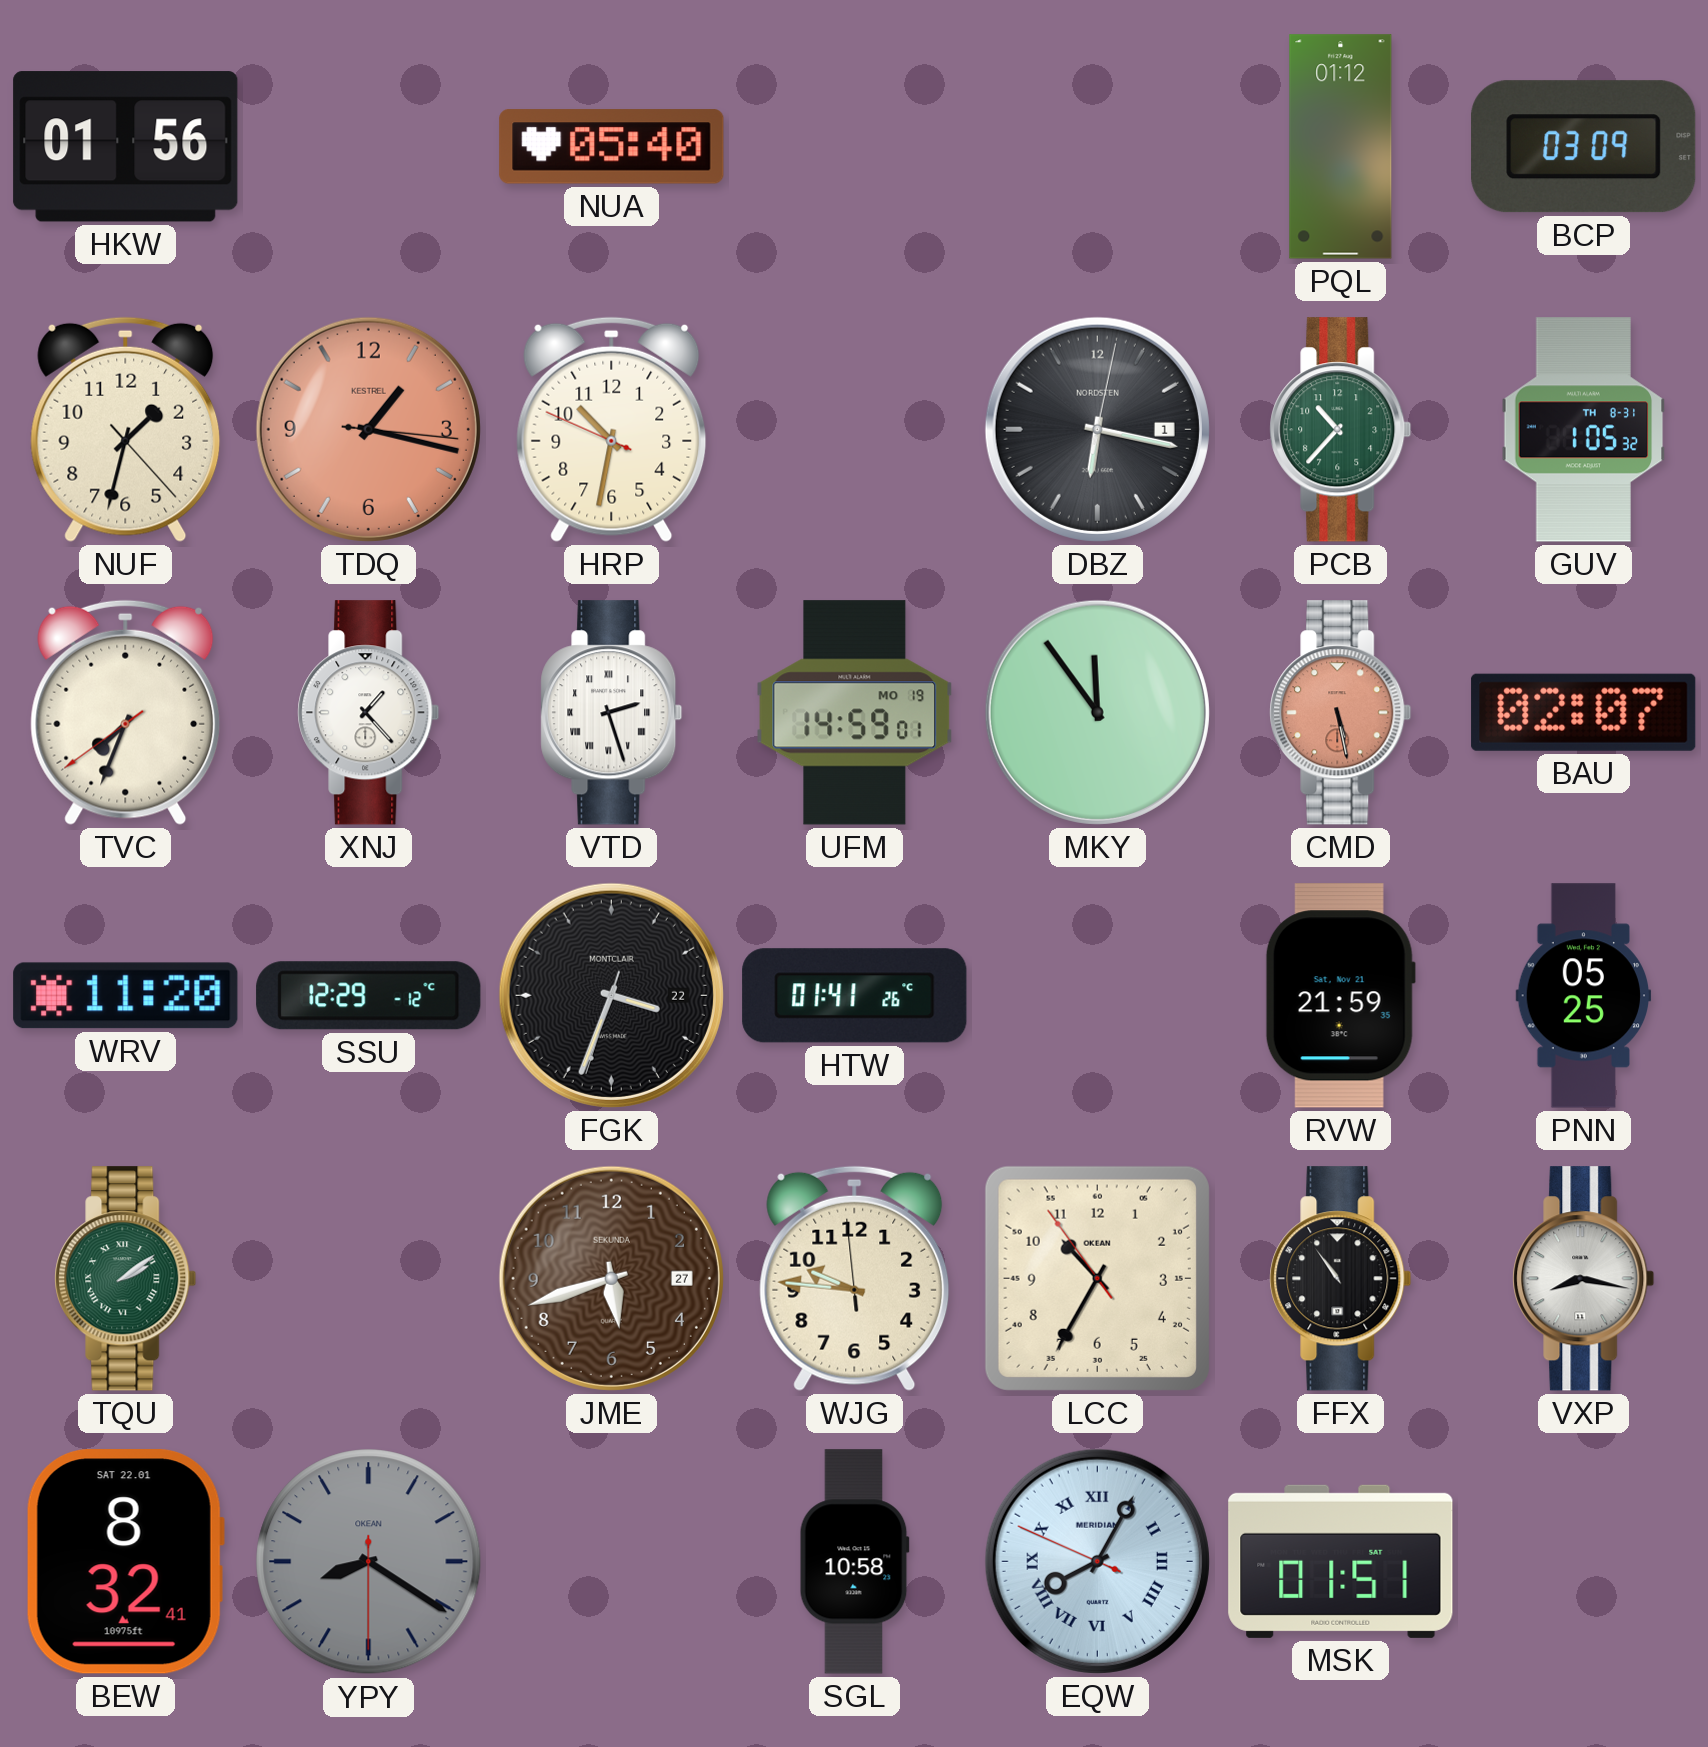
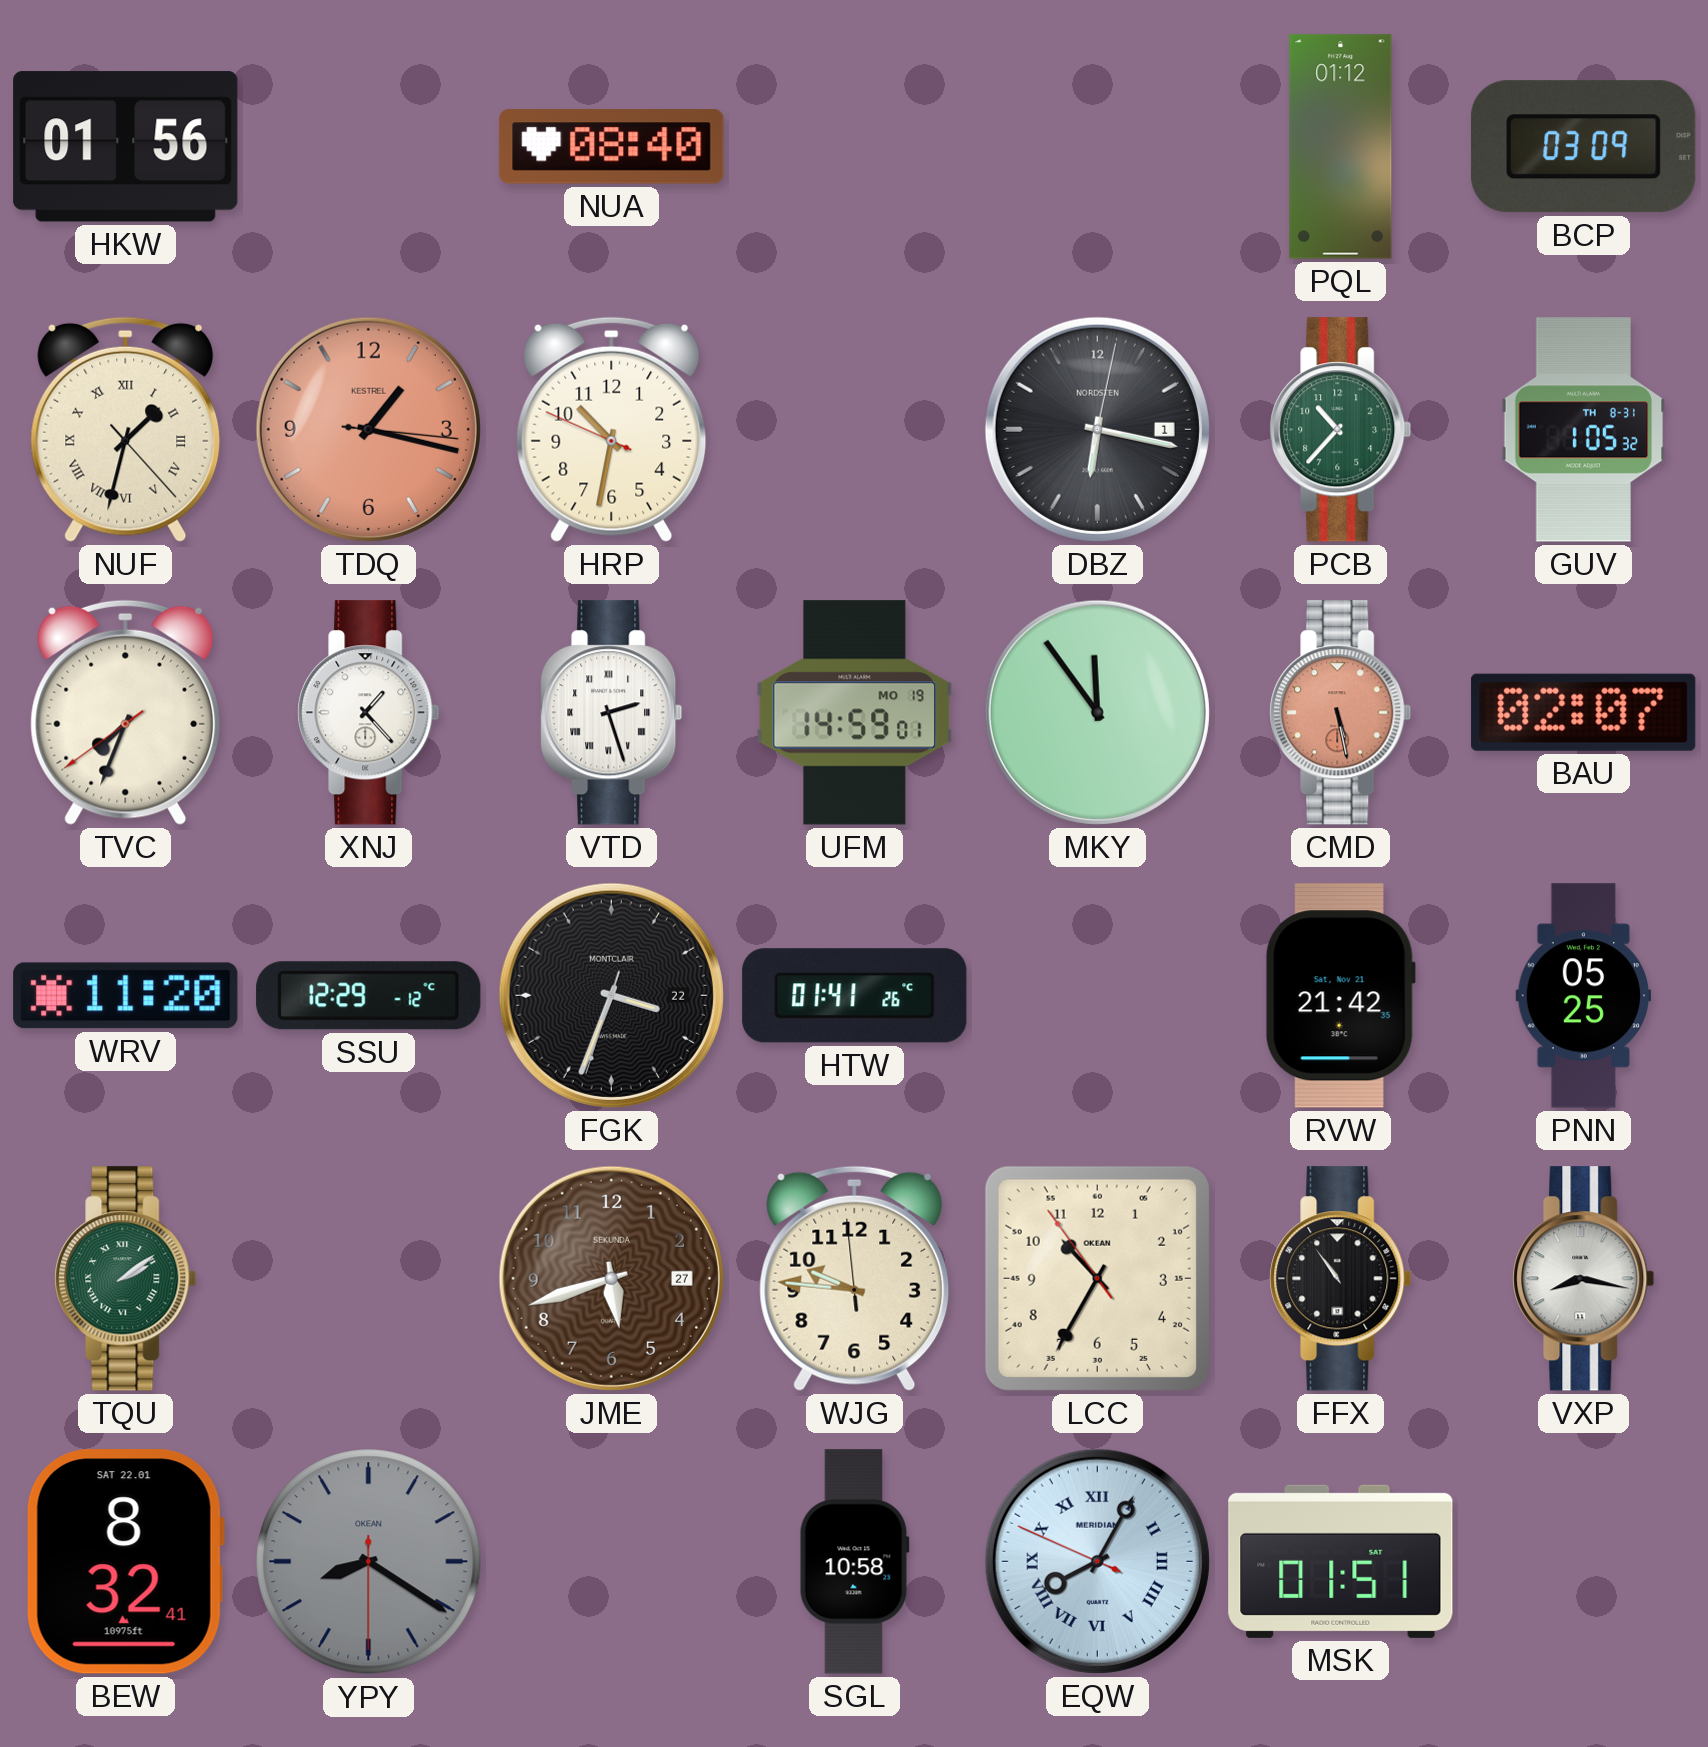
NUA: 05:40 -> 08:40
NUF numerals: Arabic -> Roman
RVW: 21:59 -> 21:42
